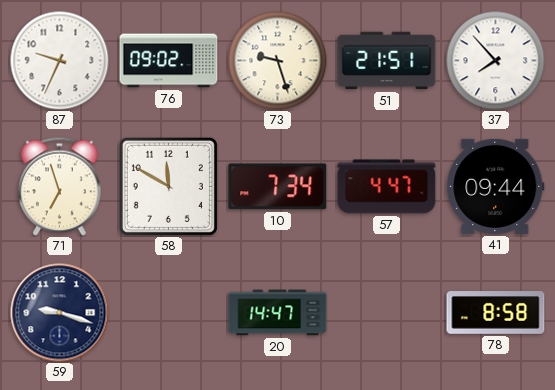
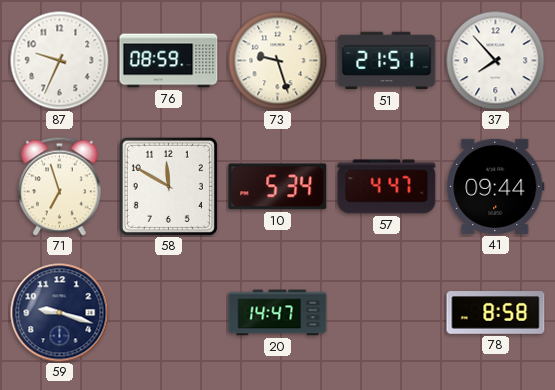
76: 09:02 -> 08:59
10: 7:34 -> 5:34
